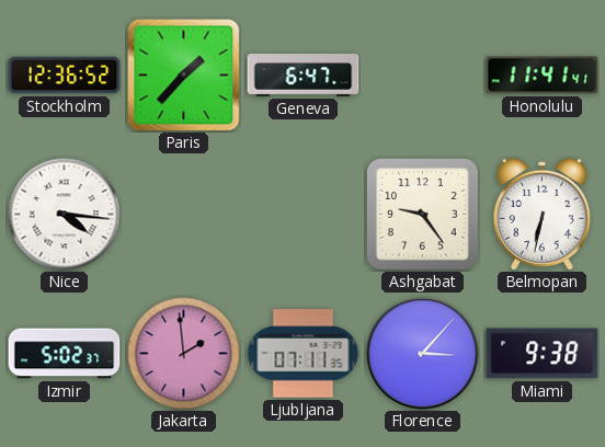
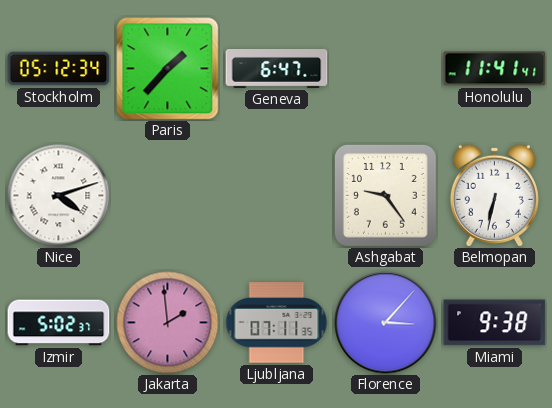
Stockholm: 12:36 -> 05:12
Nice: 4:16 -> 4:12
